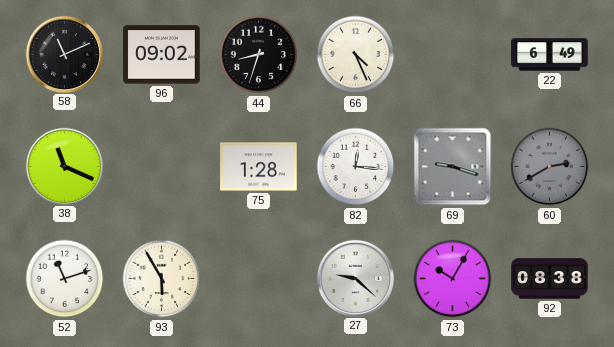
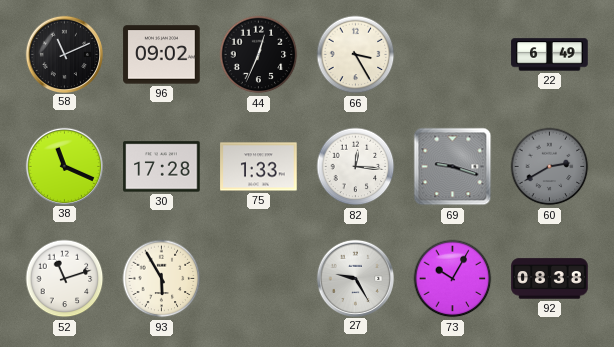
44: 8:33 -> 12:34
66: 4:26 -> 3:25
30: none -> 17:28
75: 1:28 -> 1:33
27: 9:22 -> 9:25
